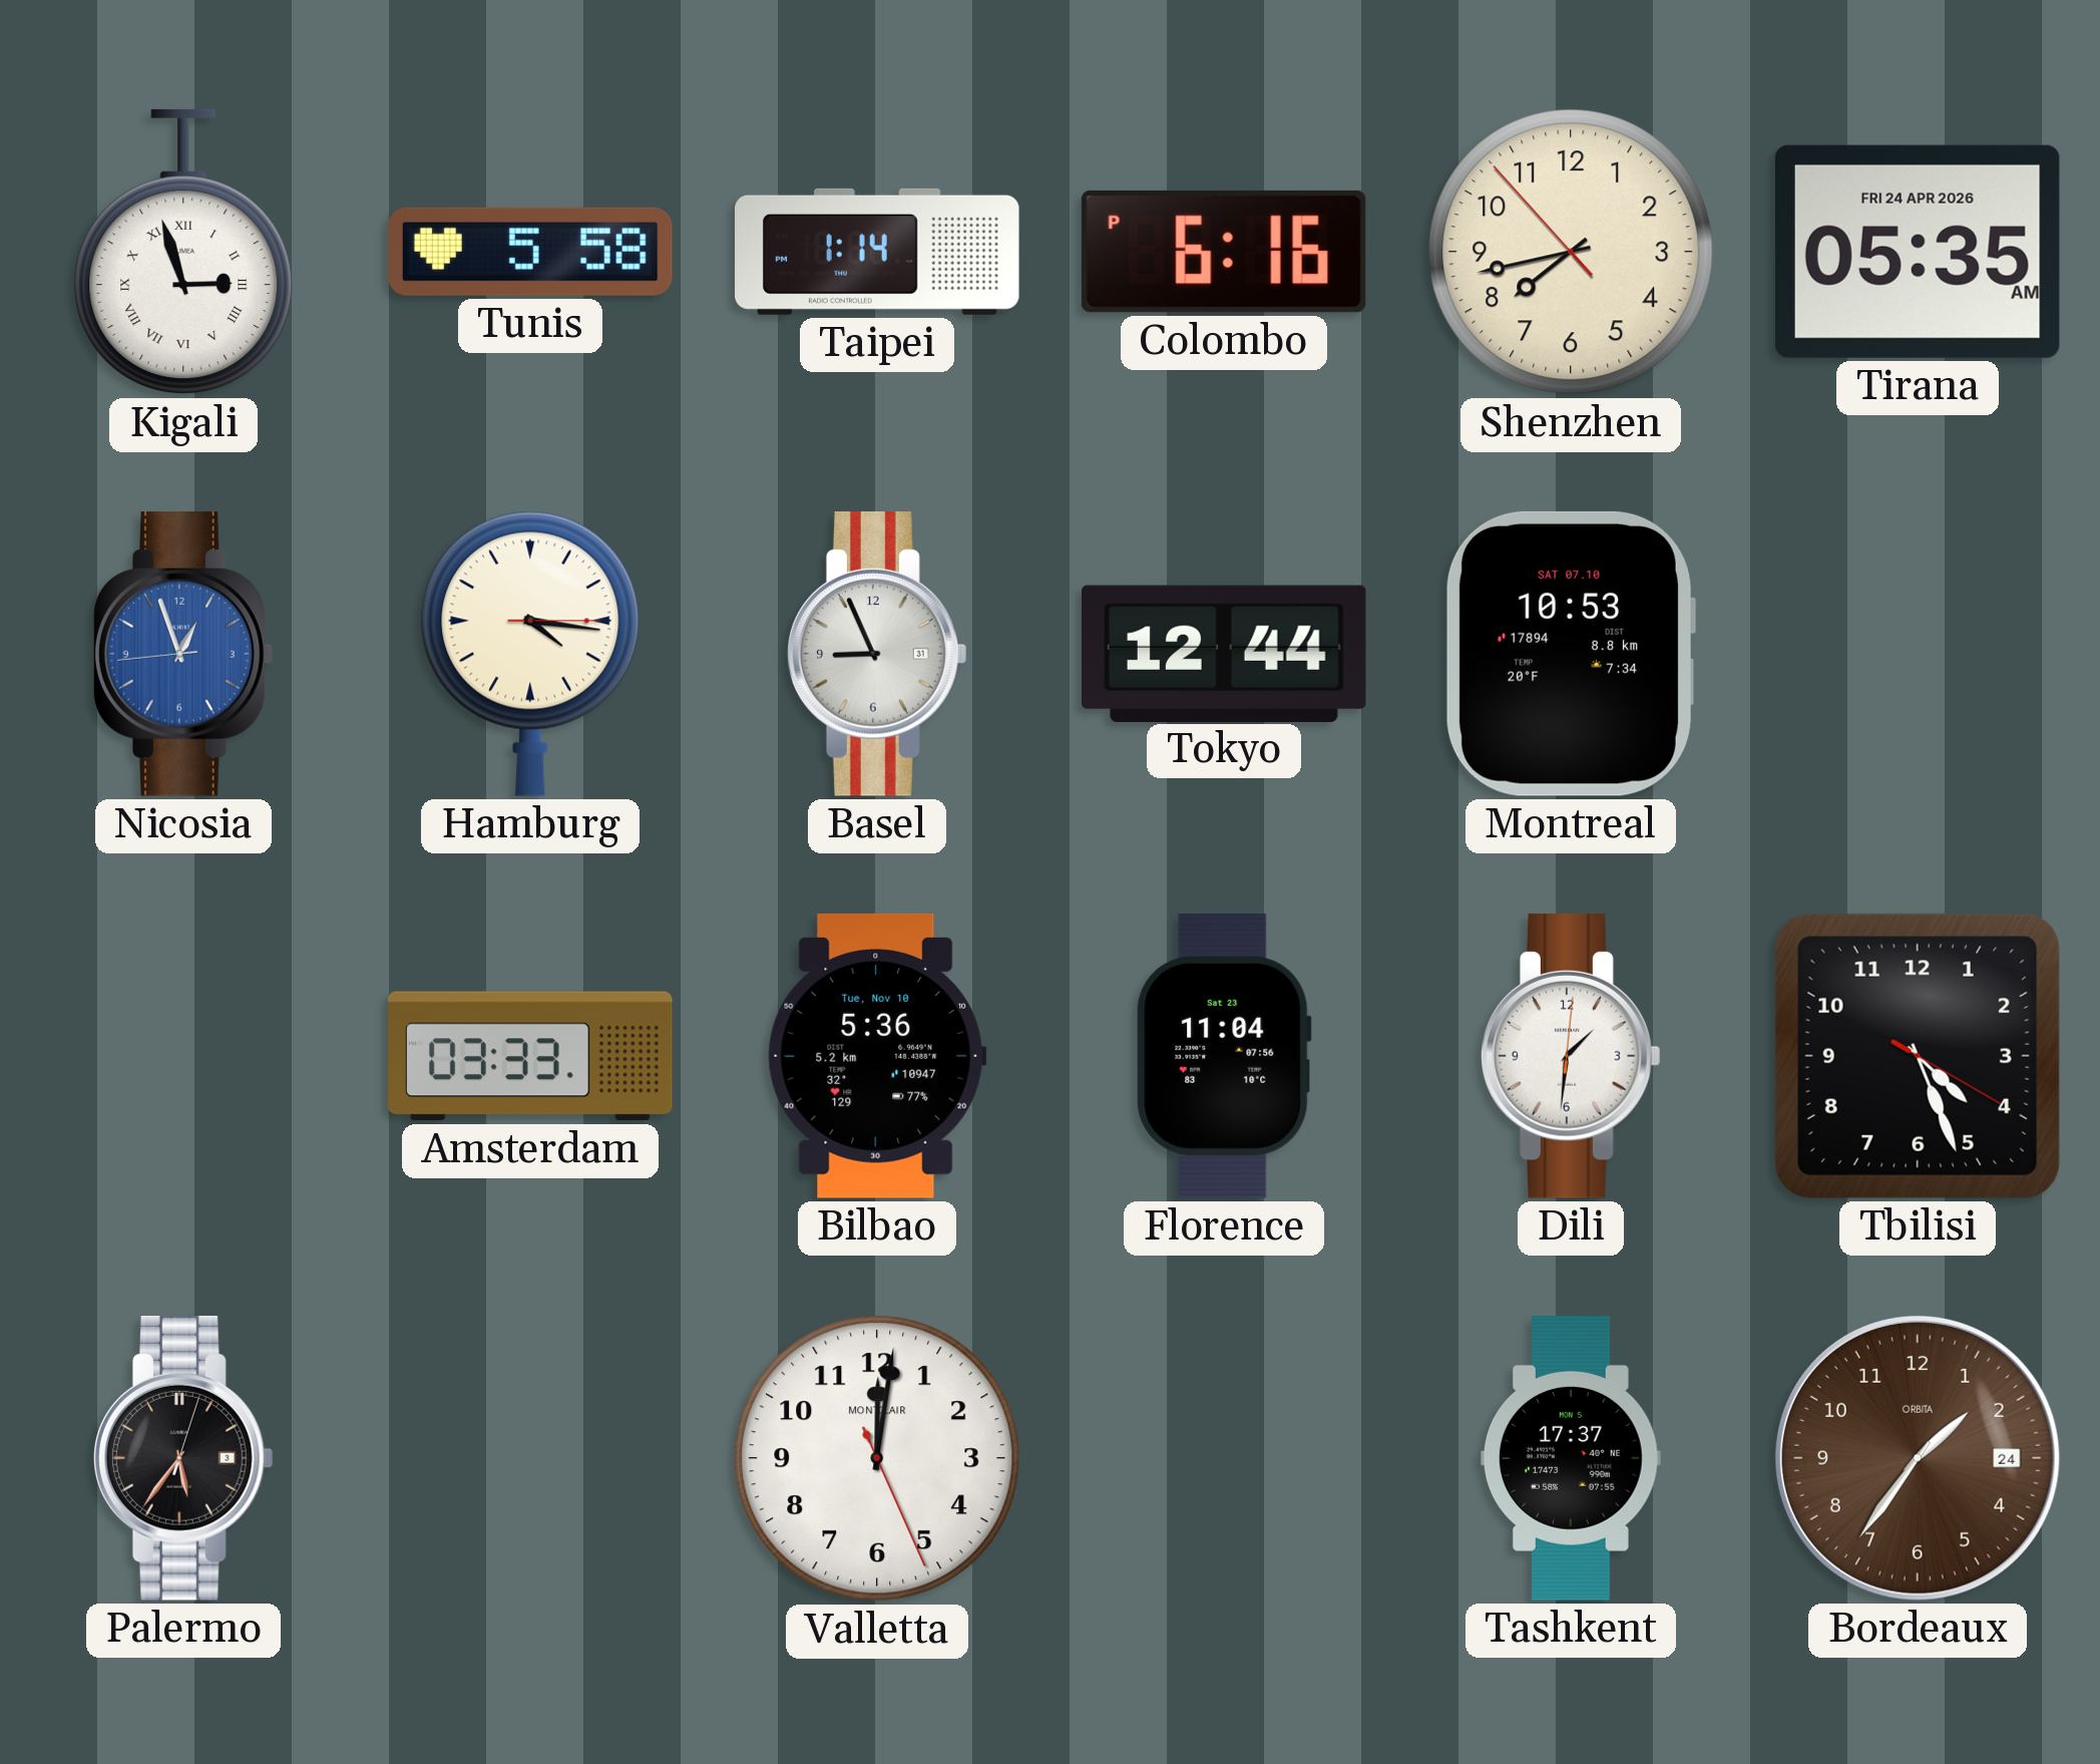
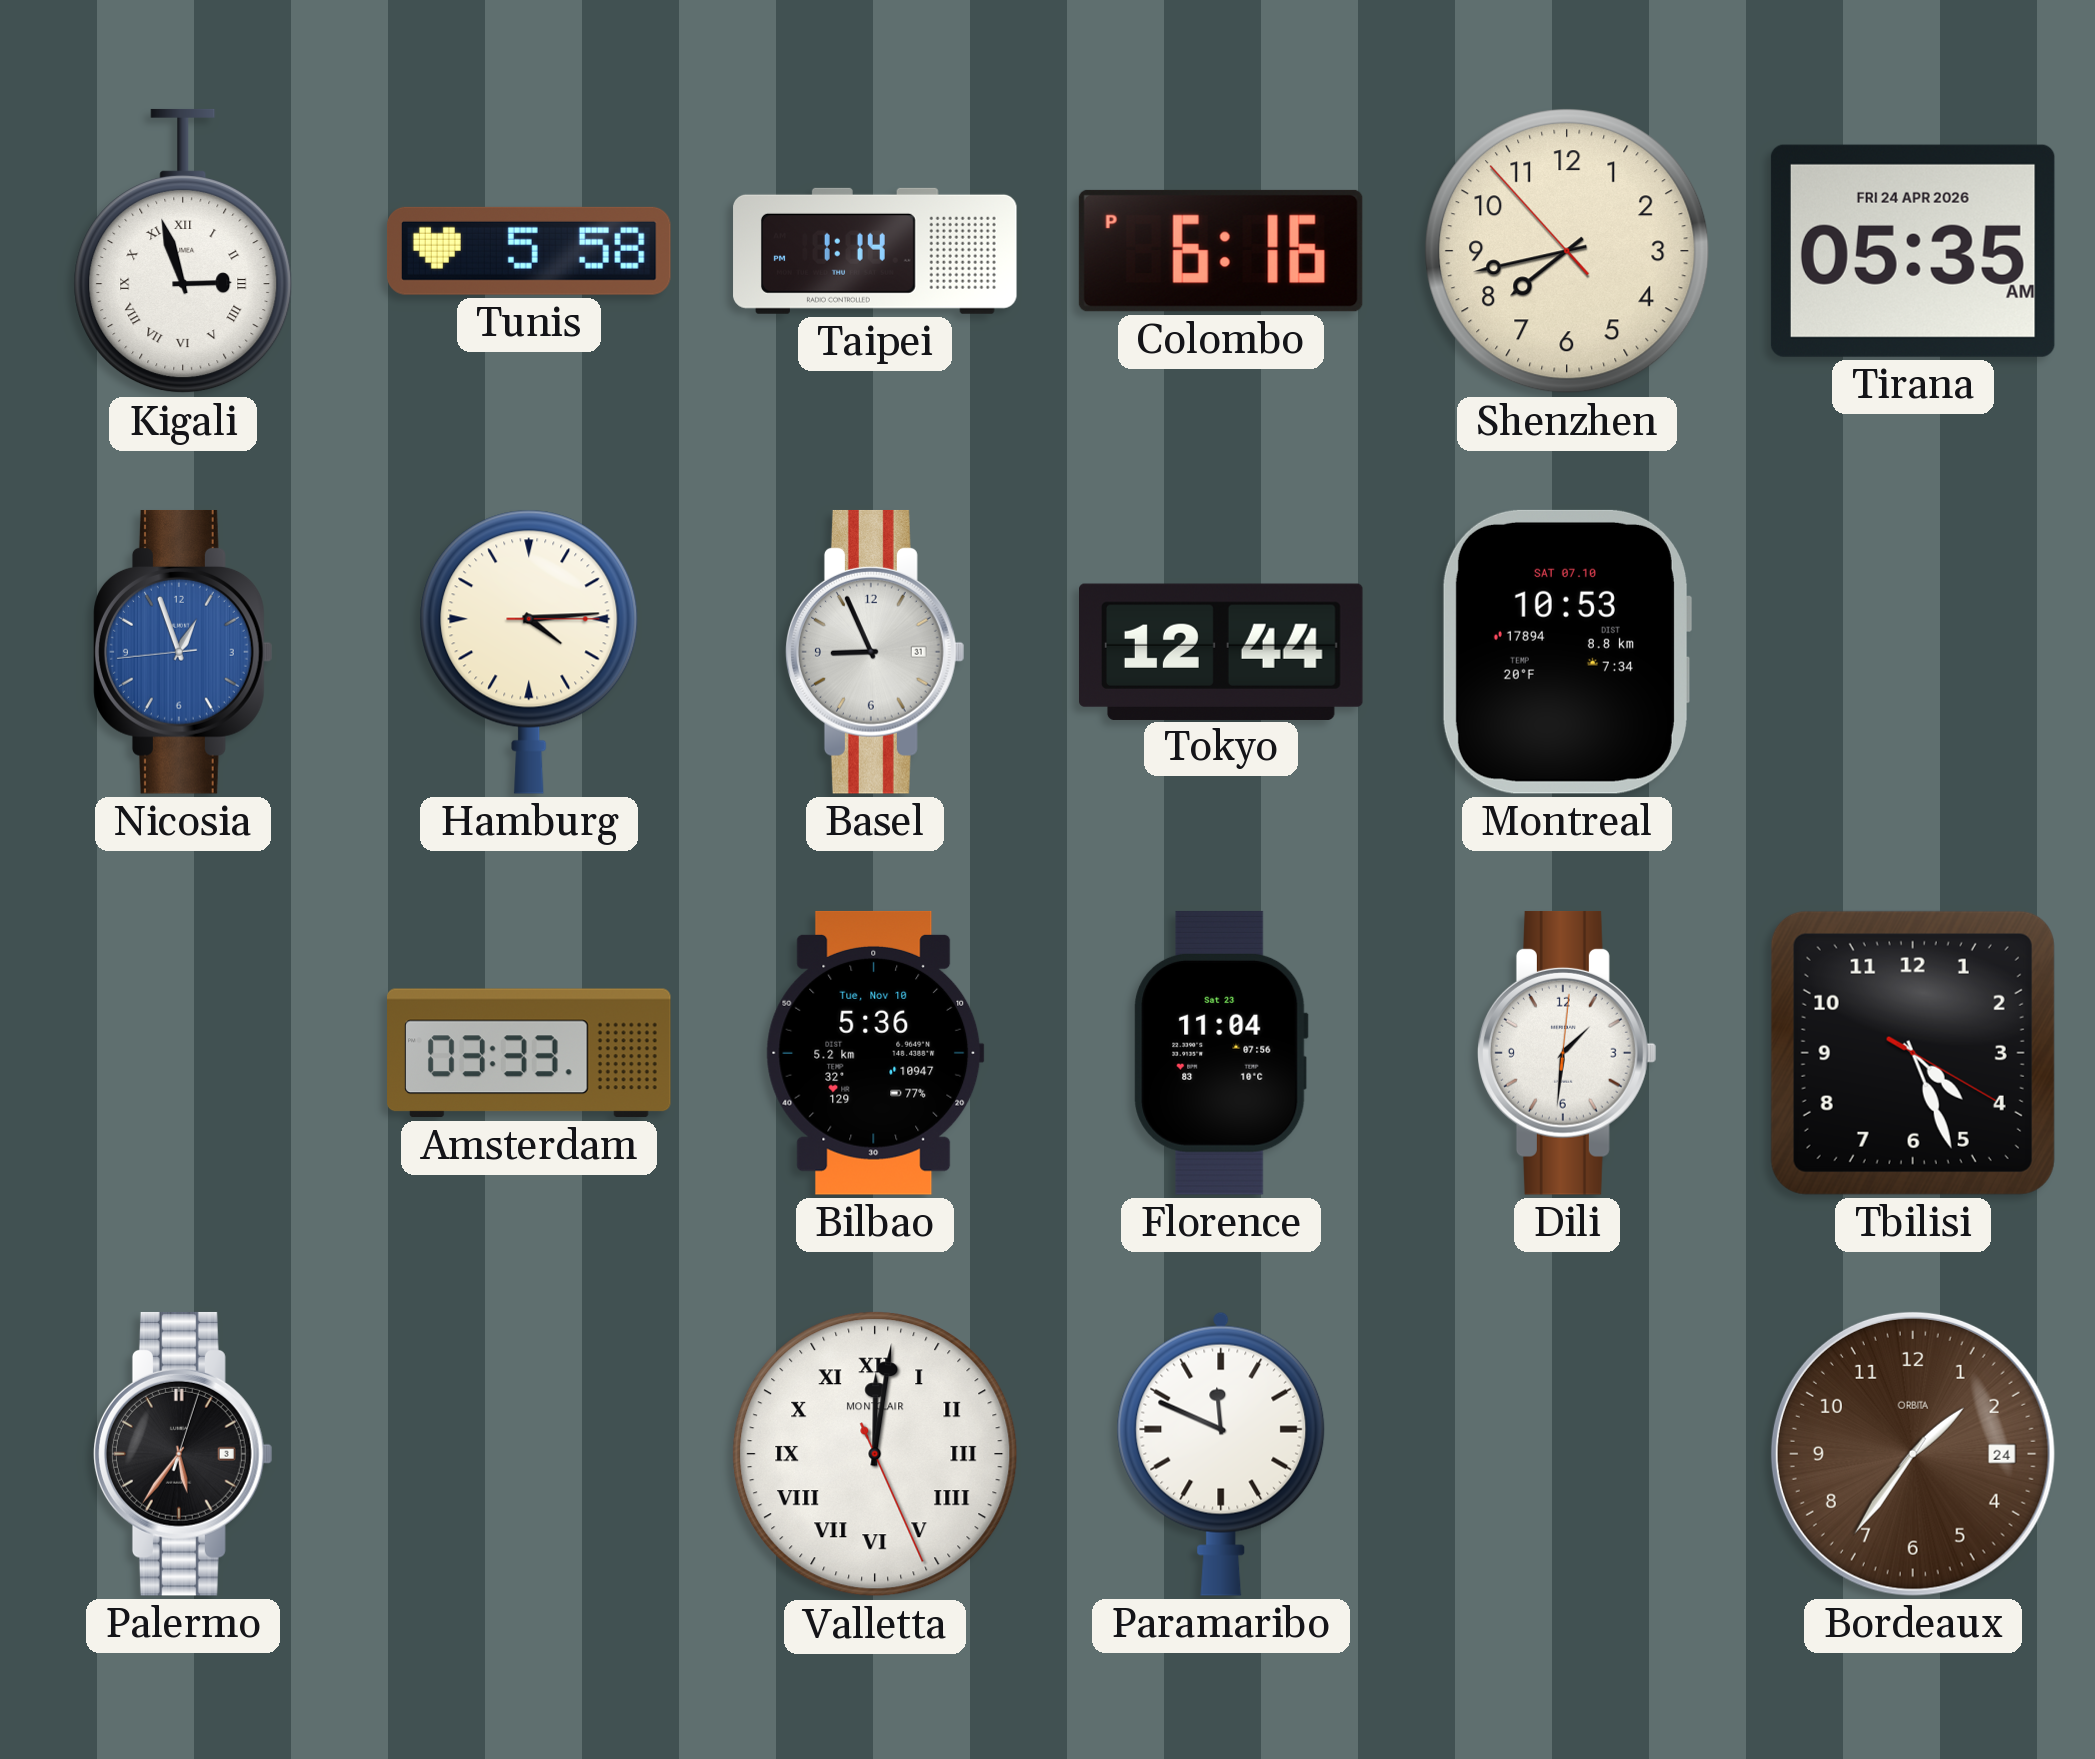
Hamburg: 4:16 -> 4:14
Valletta numerals: Arabic -> Roman
Paramaribo: none -> 11:49
Tashkent: 17:37 -> none
